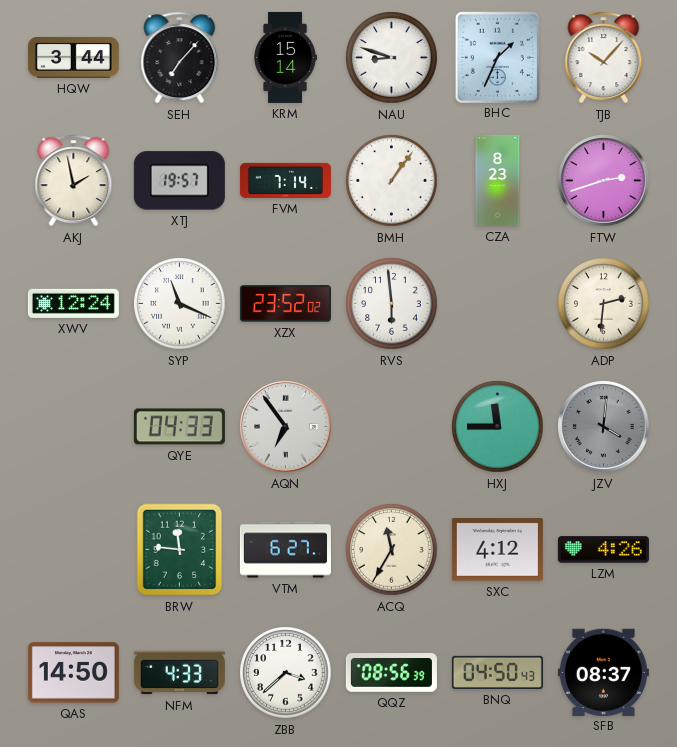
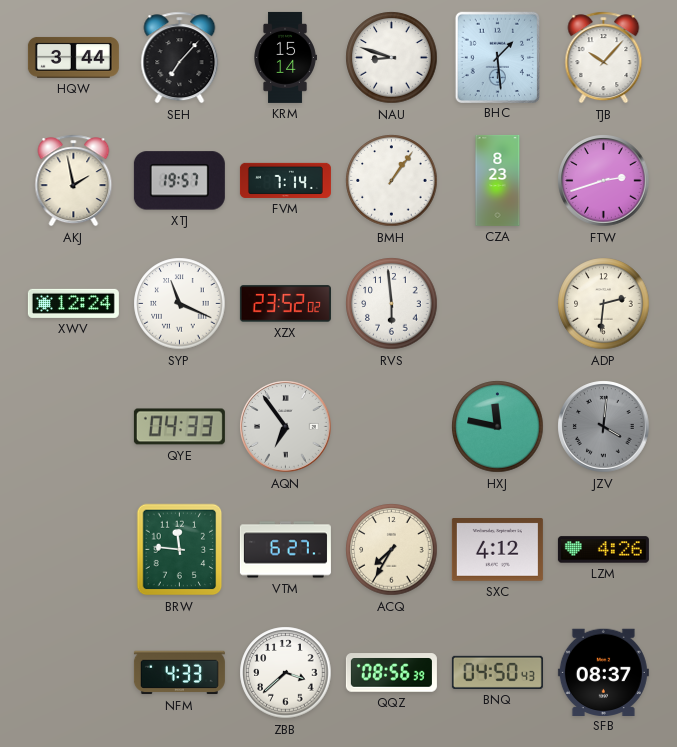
BHC: 1:34 -> 1:29
HXJ: 11:45 -> 11:47
ACQ: 11:35 -> 7:35
QAS: 14:50 -> none
